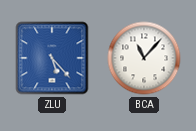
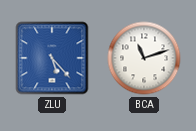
BCA: 11:07 -> 11:12
